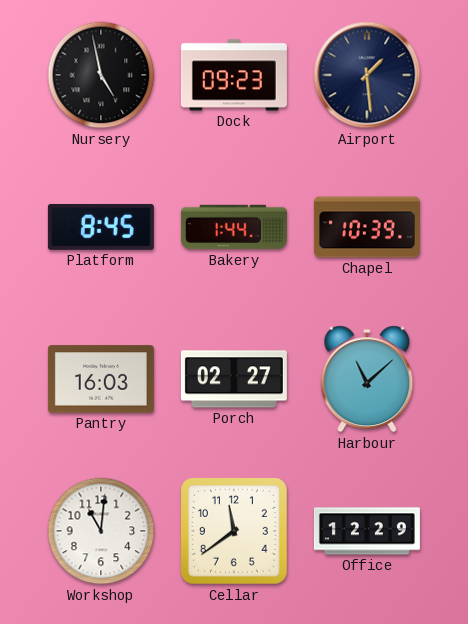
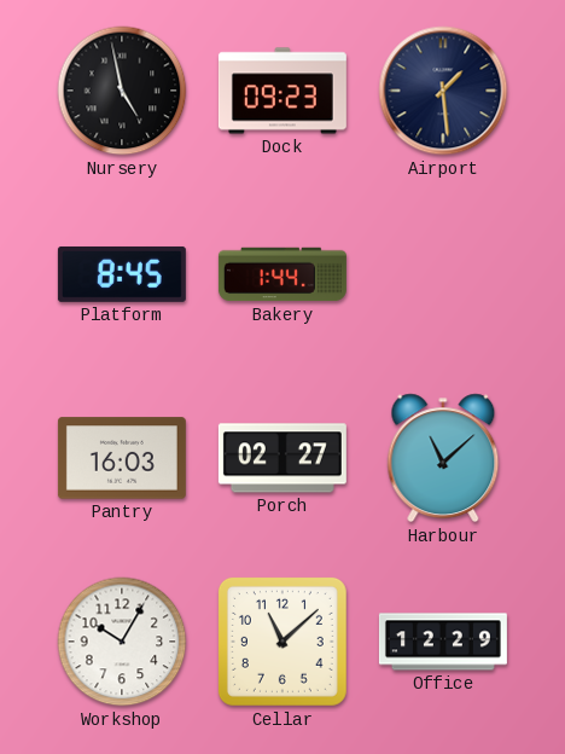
Chapel: 10:39 -> none
Workshop: 11:01 -> 10:05
Cellar: 11:39 -> 11:08
